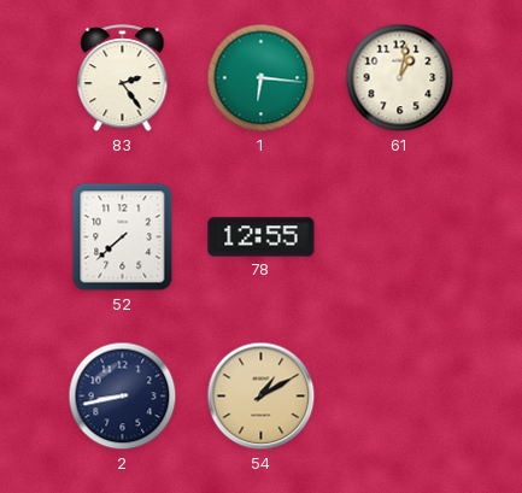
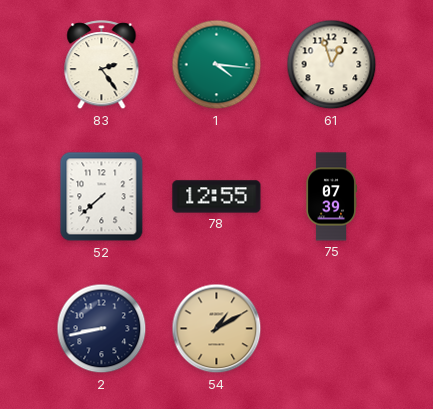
1: 6:16 -> 4:16
61: 1:02 -> 12:57
75: none -> 07:39
